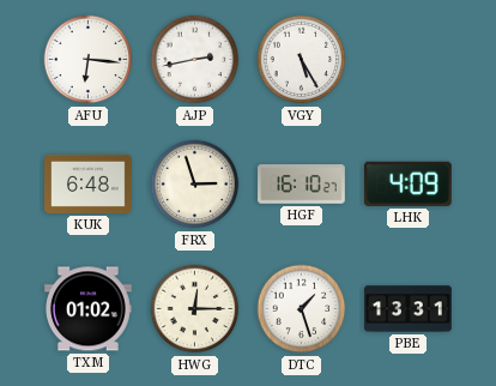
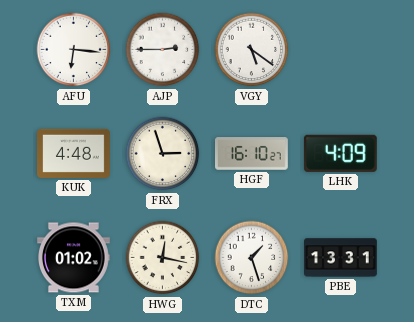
AJP: 2:43 -> 2:45
VGY: 5:25 -> 5:21
KUK: 6:48 -> 4:48
HWG: 12:15 -> 12:17
